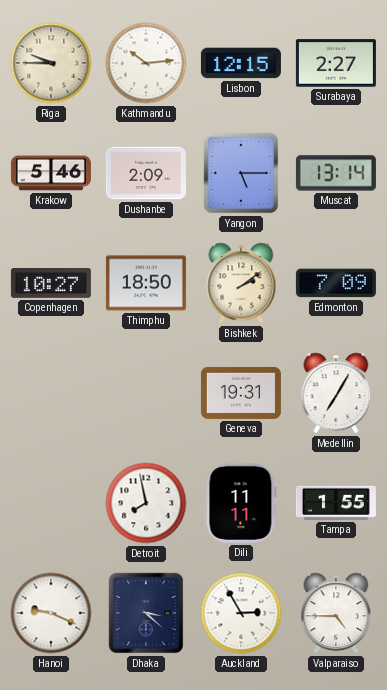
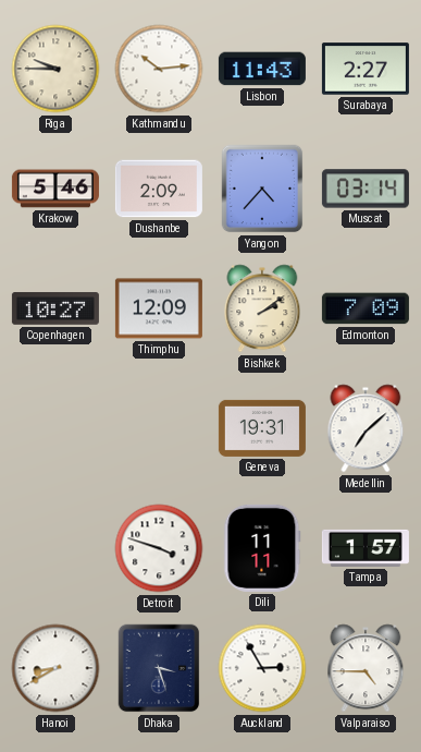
Lisbon: 12:15 -> 11:43
Yangon: 5:15 -> 4:37
Muscat: 13:14 -> 03:14
Thimphu: 18:50 -> 12:09
Medellin: 7:05 -> 7:08
Detroit: 7:58 -> 3:48
Tampa: 1:55 -> 1:57
Hanoi: 9:19 -> 8:40
Dhaka: 3:22 -> 3:27
